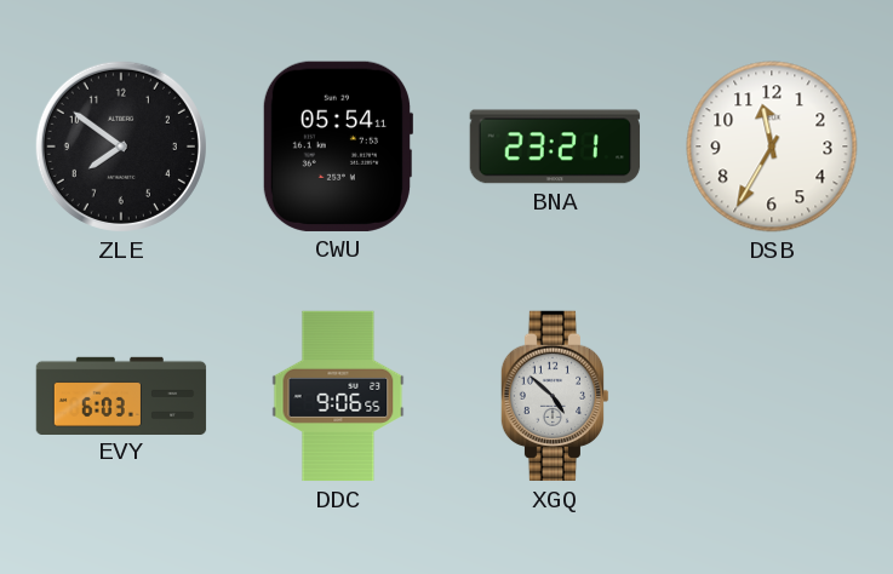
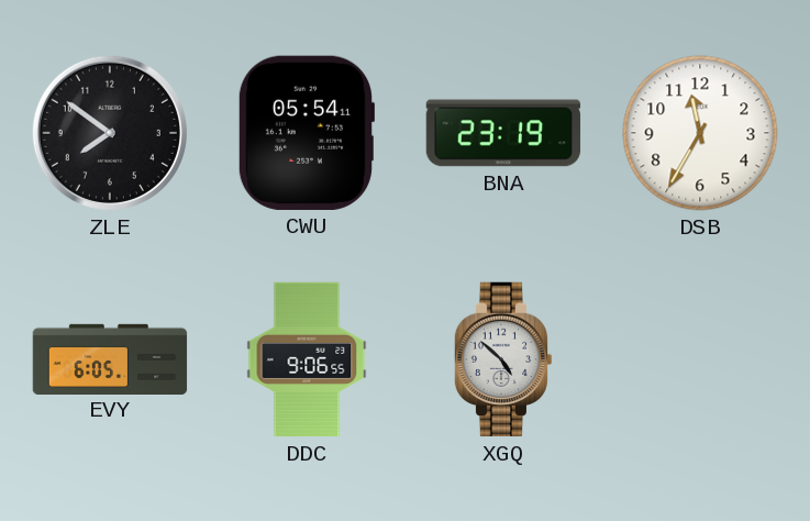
BNA: 23:21 -> 23:19
EVY: 6:03 -> 6:05
